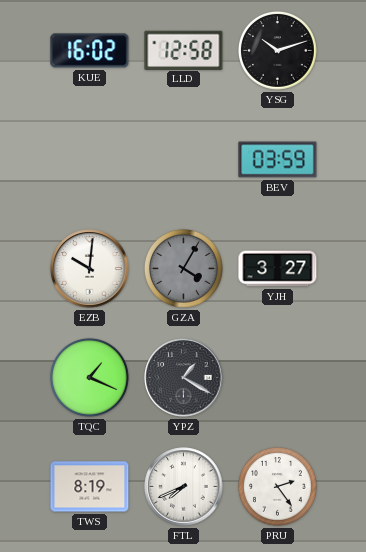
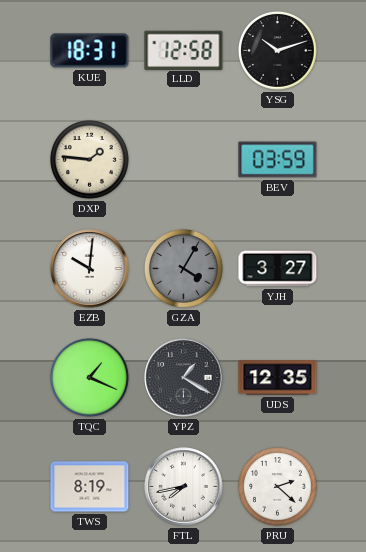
KUE: 16:02 -> 18:31
DXP: none -> 1:46
UDS: none -> 12:35
FTL: 7:41 -> 7:43
PRU: 2:24 -> 2:22
